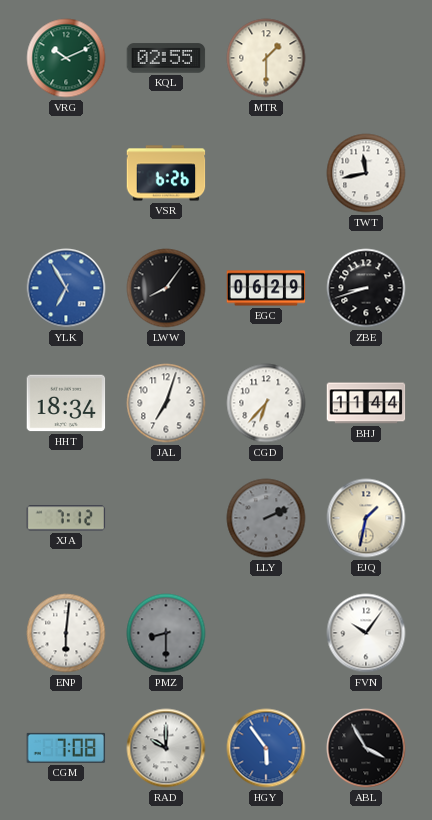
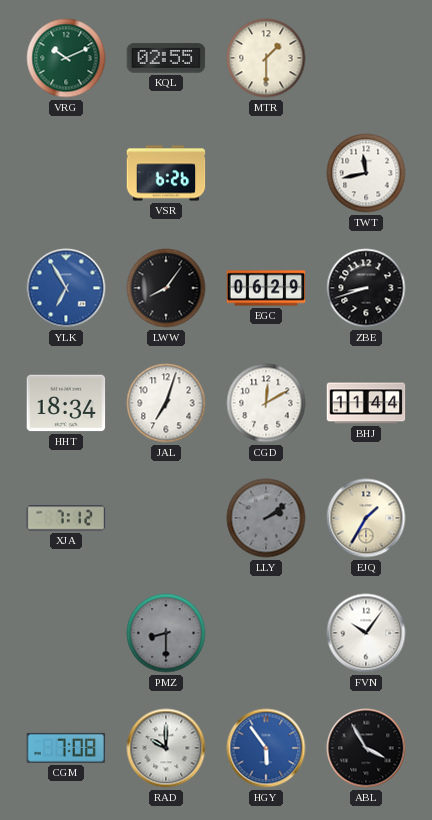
CGD: 6:37 -> 12:10
LLY: 2:11 -> 2:09
EJQ: 1:32 -> 1:35
ENP: 6:01 -> none
